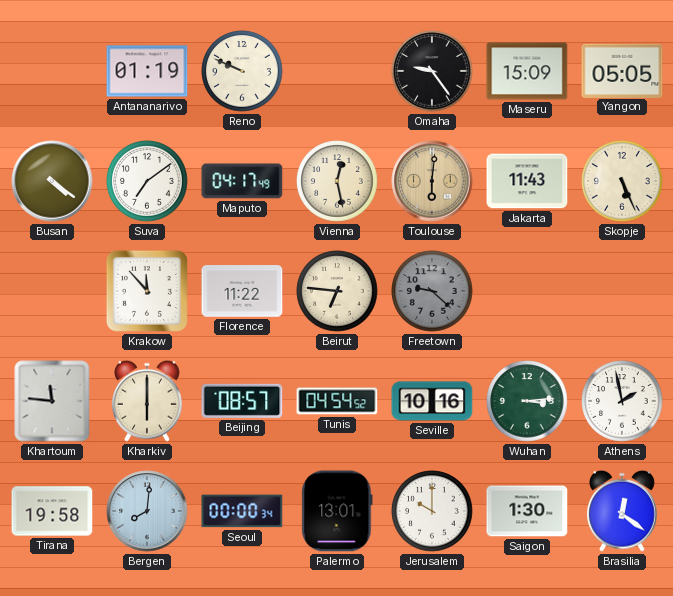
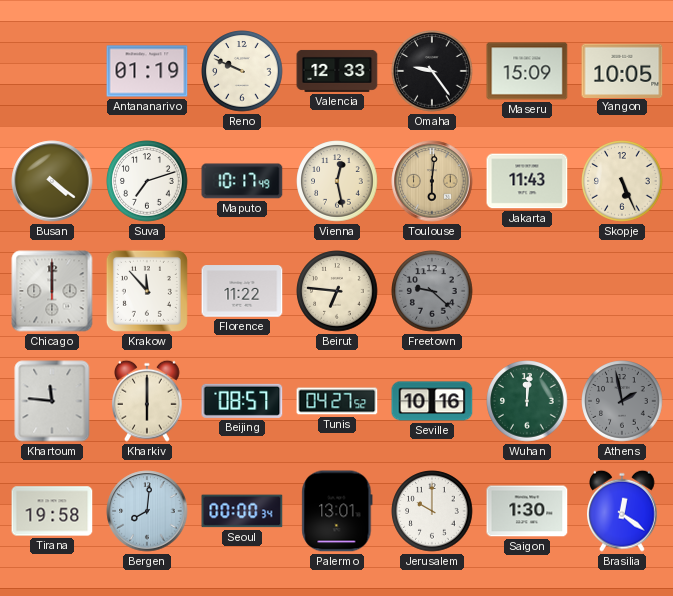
Valencia: none -> 12:33
Yangon: 05:05 -> 10:05
Suva: 7:09 -> 7:12
Maputo: 04:17 -> 10:17
Chicago: none -> 12:00
Tunis: 04:54 -> 04:27
Wuhan: 3:14 -> 12:01
Athens dial: white -> grey
